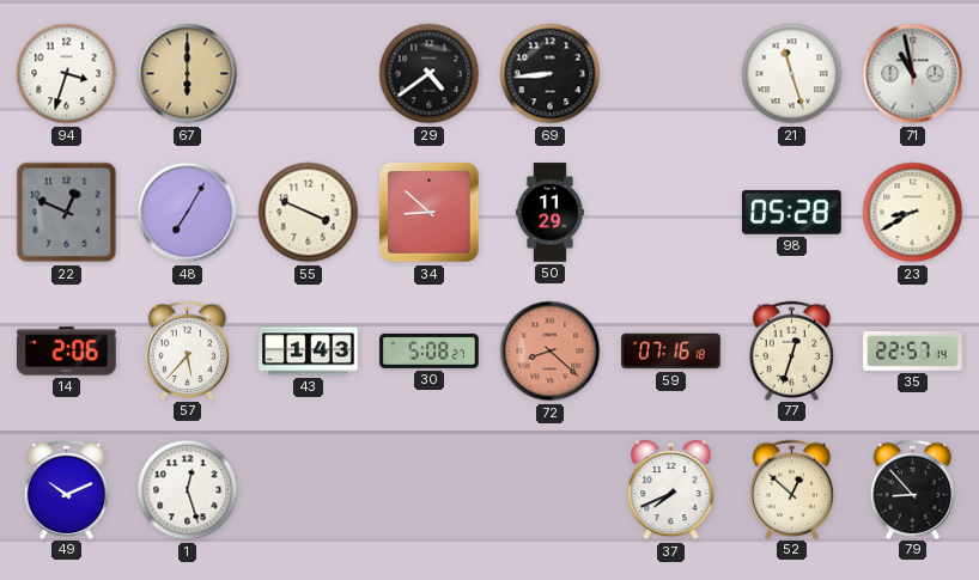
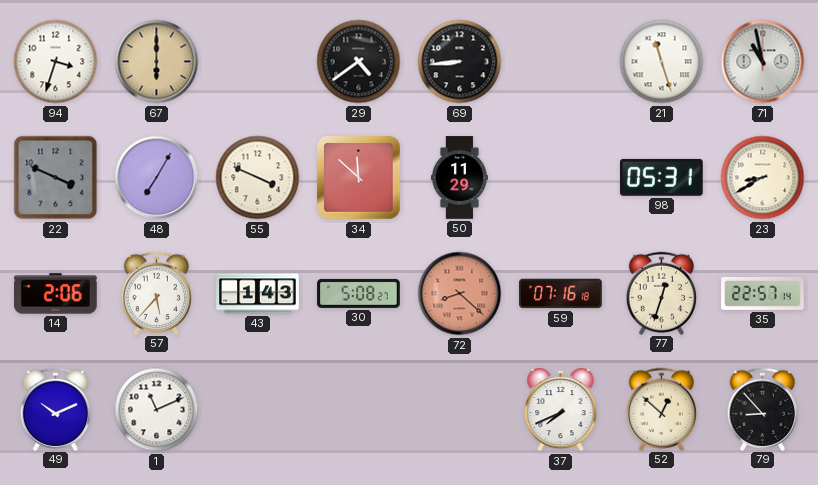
22: 12:49 -> 3:49
34: 8:52 -> 11:52
98: 05:28 -> 05:31
1: 12:27 -> 11:11
